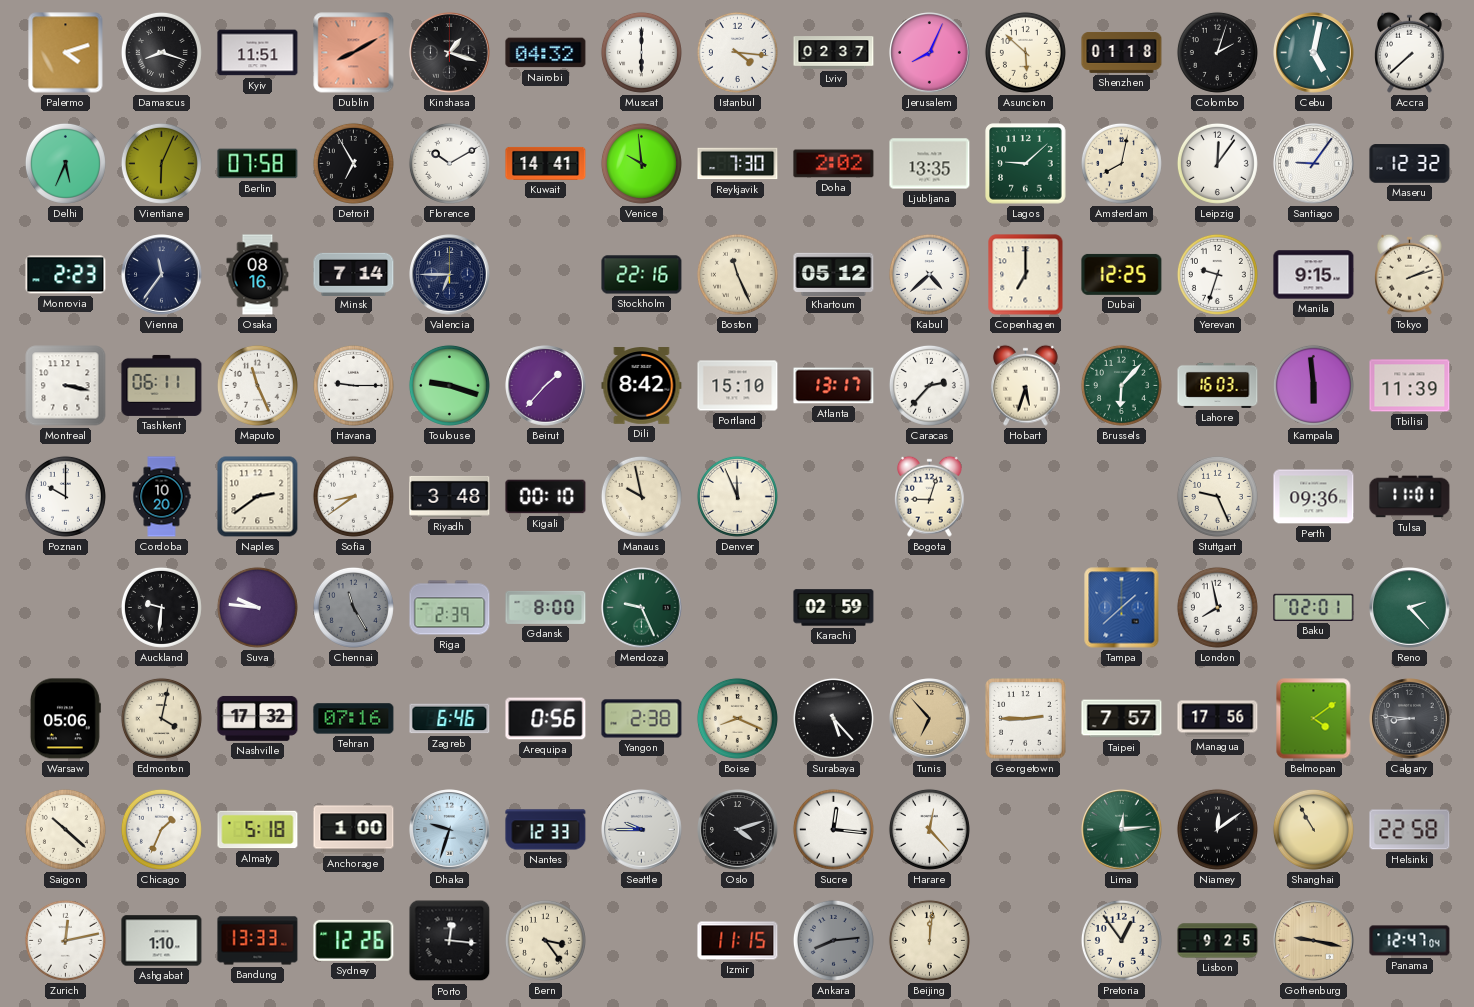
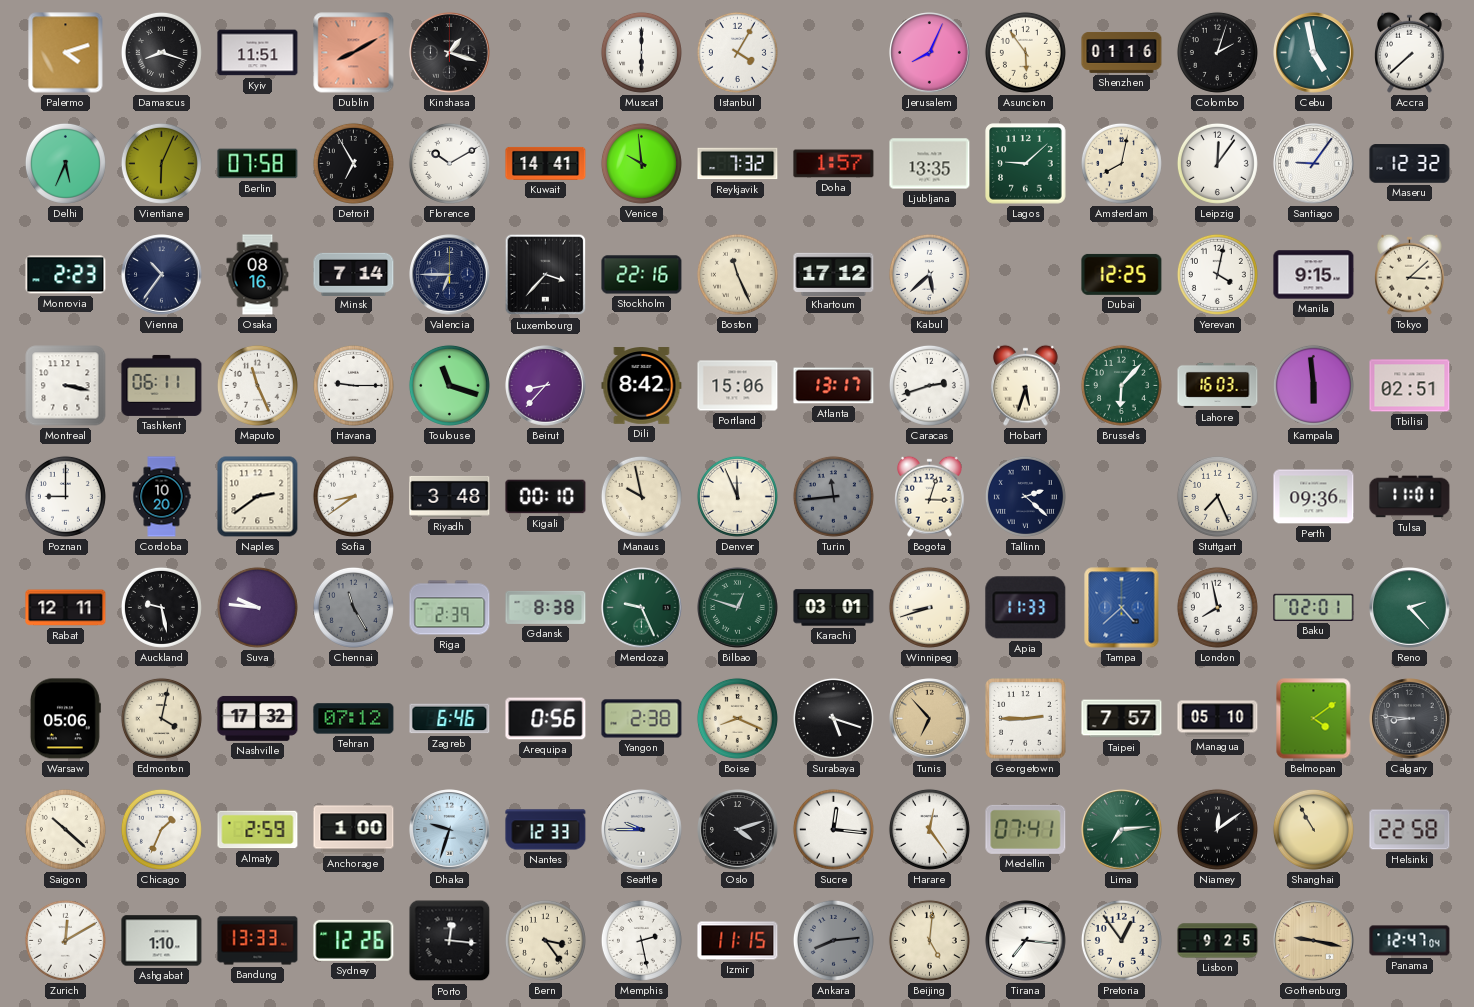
Nairobi: 04:32 -> none
Istanbul: 4:16 -> 4:05
Lviv: 02:37 -> none
Asuncion: 5:52 -> 5:54
Shenzhen: 01:18 -> 01:16
Cebu: 5:02 -> 4:58
Reykjavik: 7:30 -> 7:32
Doha: 2:02 -> 1:57
Vienna: 11:36 -> 10:36
Luxembourg: none -> 3:37
Khartoum: 05:12 -> 17:12
Kabul: 4:38 -> 5:38
Copenhagen: 7:00 -> none
Yerevan: 9:33 -> 4:02
Tokyo: 2:12 -> 3:08
Toulouse: 9:18 -> 11:18
Beirut: 1:37 -> 8:37
Portland: 15:10 -> 15:06
Caracas: 2:37 -> 2:42
Tbilisi: 11:39 -> 02:51
Poznan: 10:00 -> 9:00
Turin: none -> 11:44
Bogota: 9:03 -> 3:03
Tallinn: none -> 2:22
Stuttgart: 9:26 -> 7:26
Rabat: none -> 12:11
Auckland: 9:31 -> 9:28
Gdansk: 8:00 -> 8:38
Bilbao: none -> 12:48
Karachi: 02:59 -> 03:01
Winnipeg: none -> 8:42
Apia: none -> 11:33
Tampa: 1:38 -> 4:38
Tehran: 07:16 -> 07:12
Surabaya: 5:23 -> 5:18
Managua: 17:56 -> 05:10
Almaty: 5:18 -> 2:59
Harare: 12:23 -> 12:24
Medellin: none -> 07:41
Lima: 12:14 -> 7:14
Zurich: 12:13 -> 12:10
Memphis: none -> 2:28
Beijing: 12:01 -> 5:01
Tirana: none -> 7:16
